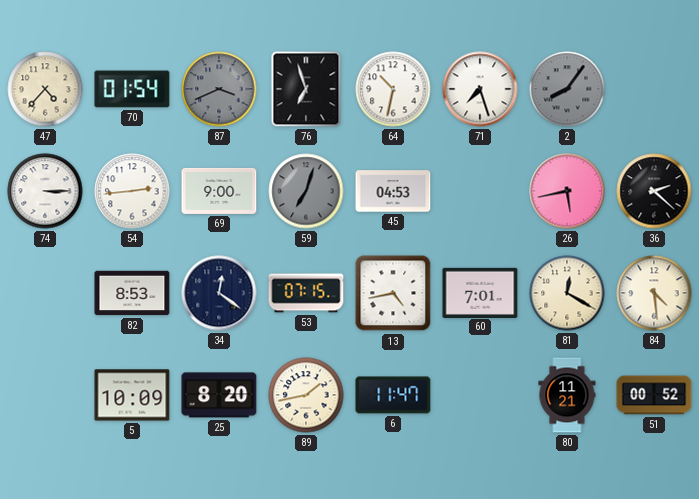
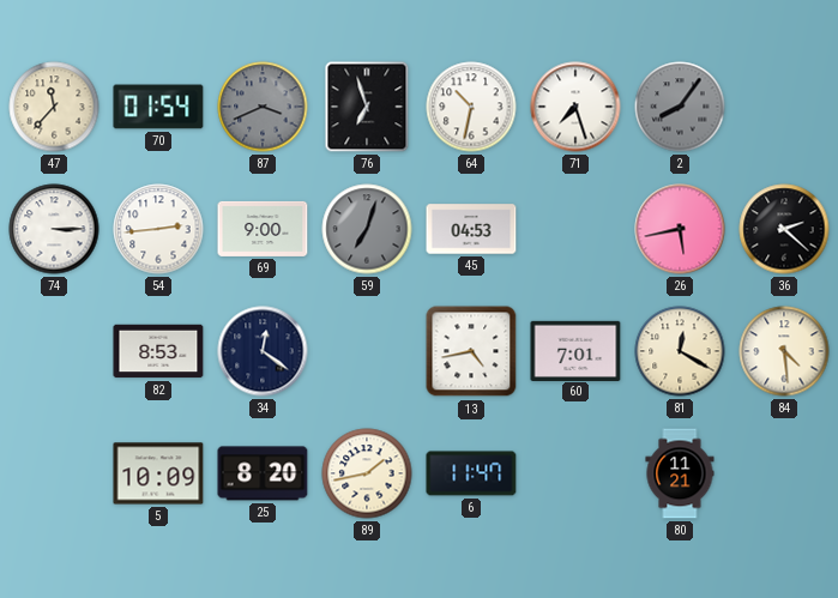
47: 4:37 -> 11:37
53: 07:15 -> none
51: 00:52 -> none
